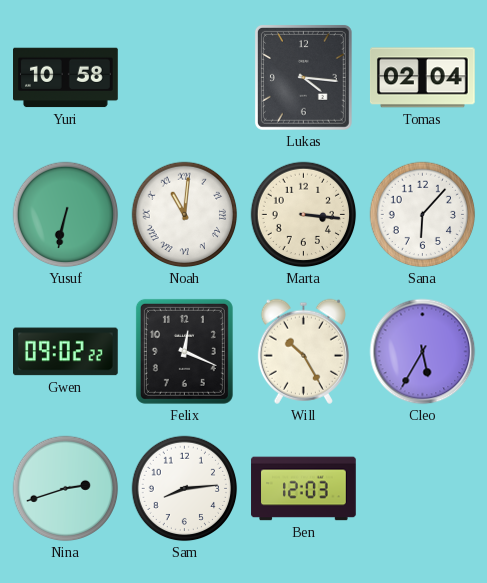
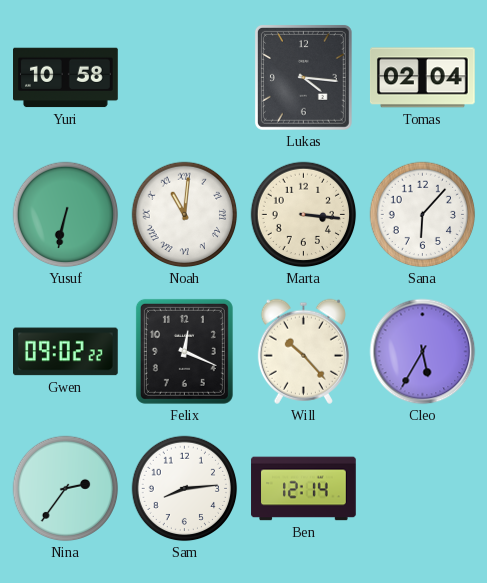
Will: 10:25 -> 10:23
Nina: 2:42 -> 2:36
Ben: 12:03 -> 12:14
